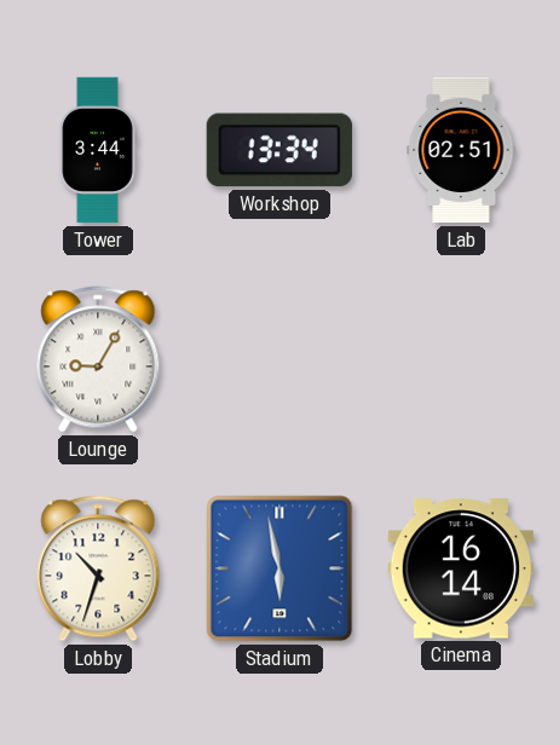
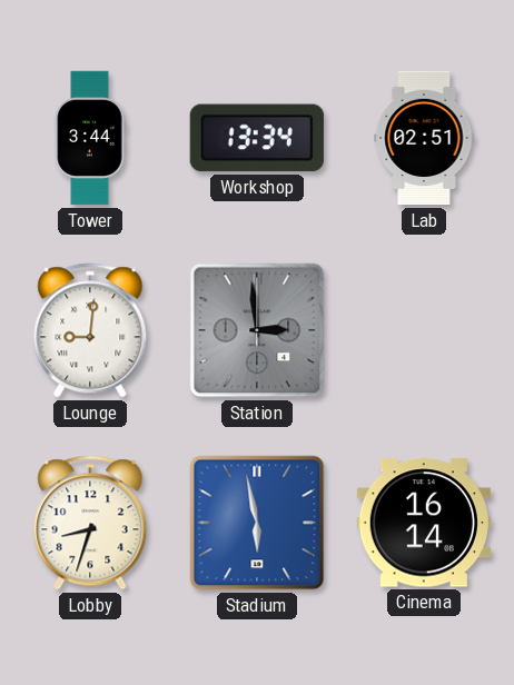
Lounge: 9:05 -> 9:01
Station: none -> 2:59
Lobby: 10:33 -> 8:33
